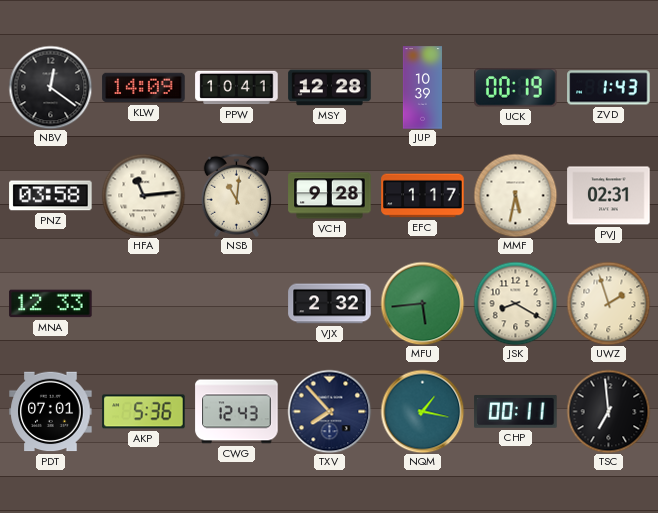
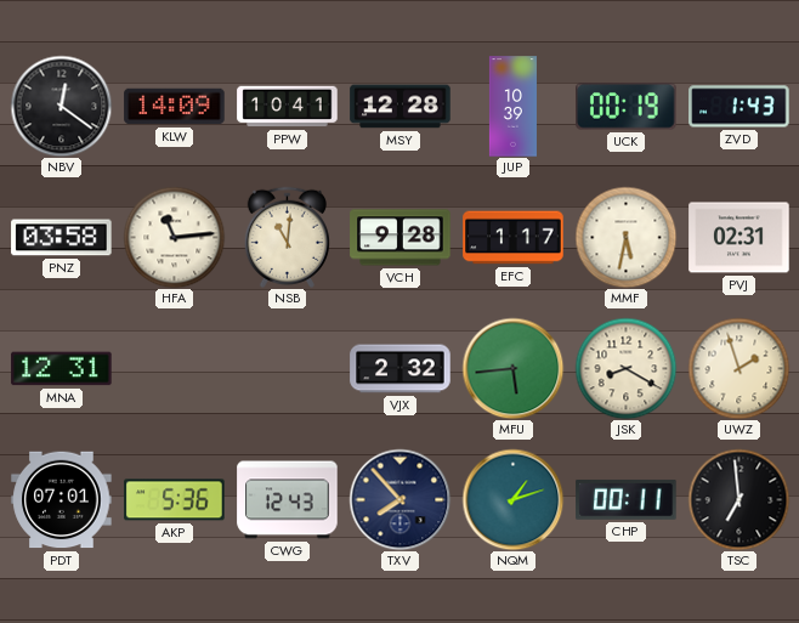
MNA: 12:33 -> 12:31
NQM: 1:17 -> 1:12
